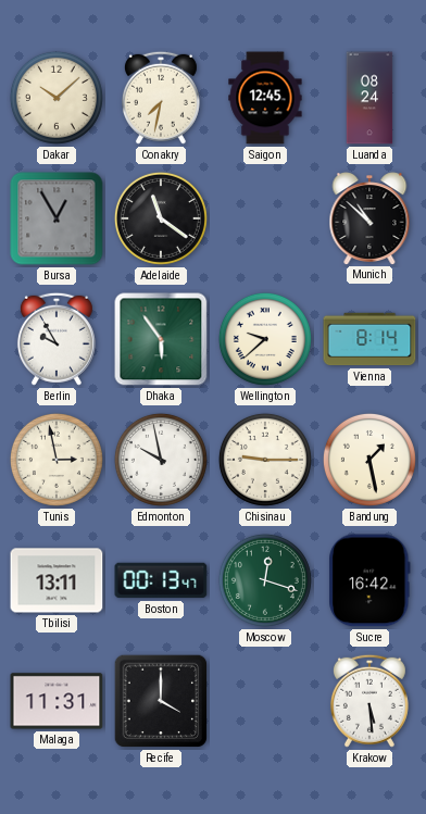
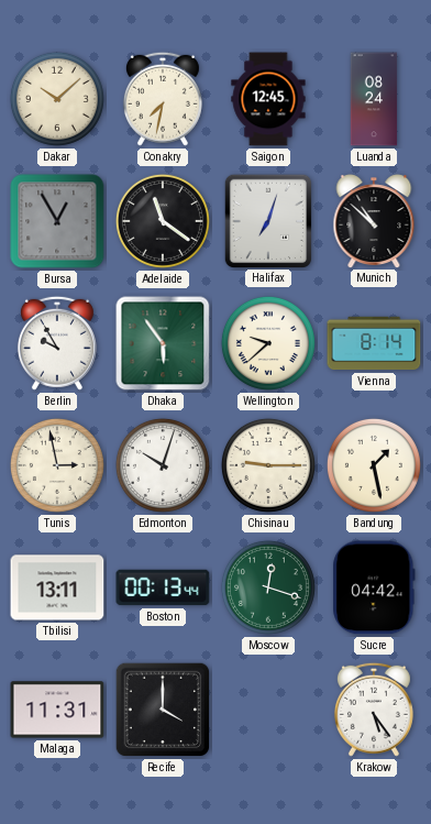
Halifax: none -> 7:03
Edmonton: 9:58 -> 10:03
Boston: 00:13:47 -> 00:13:44
Sucre: 16:42 -> 04:42
Krakow: 5:29 -> 5:24
